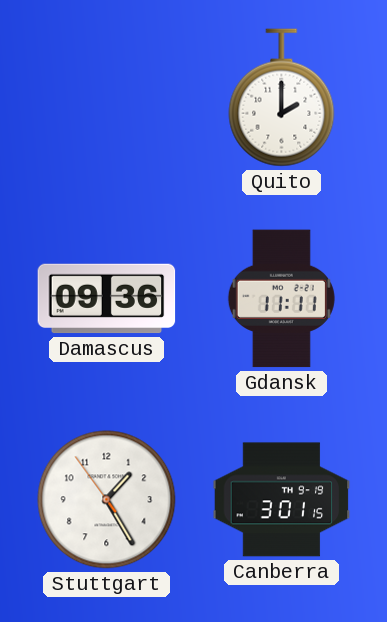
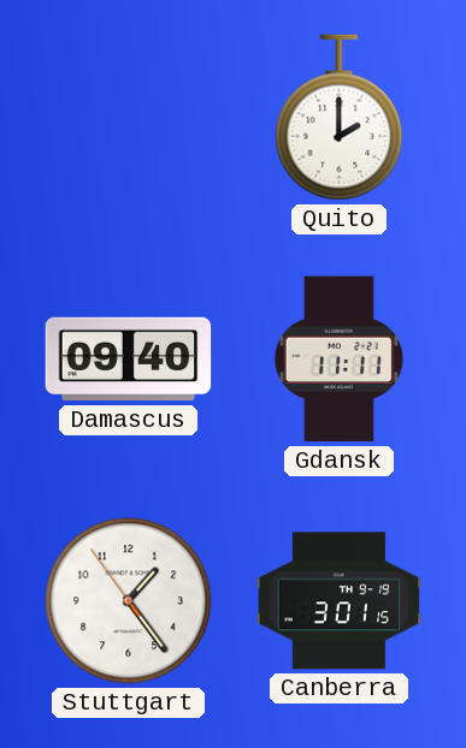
Damascus: 09:36 -> 09:40
Stuttgart: 1:24 -> 1:23
